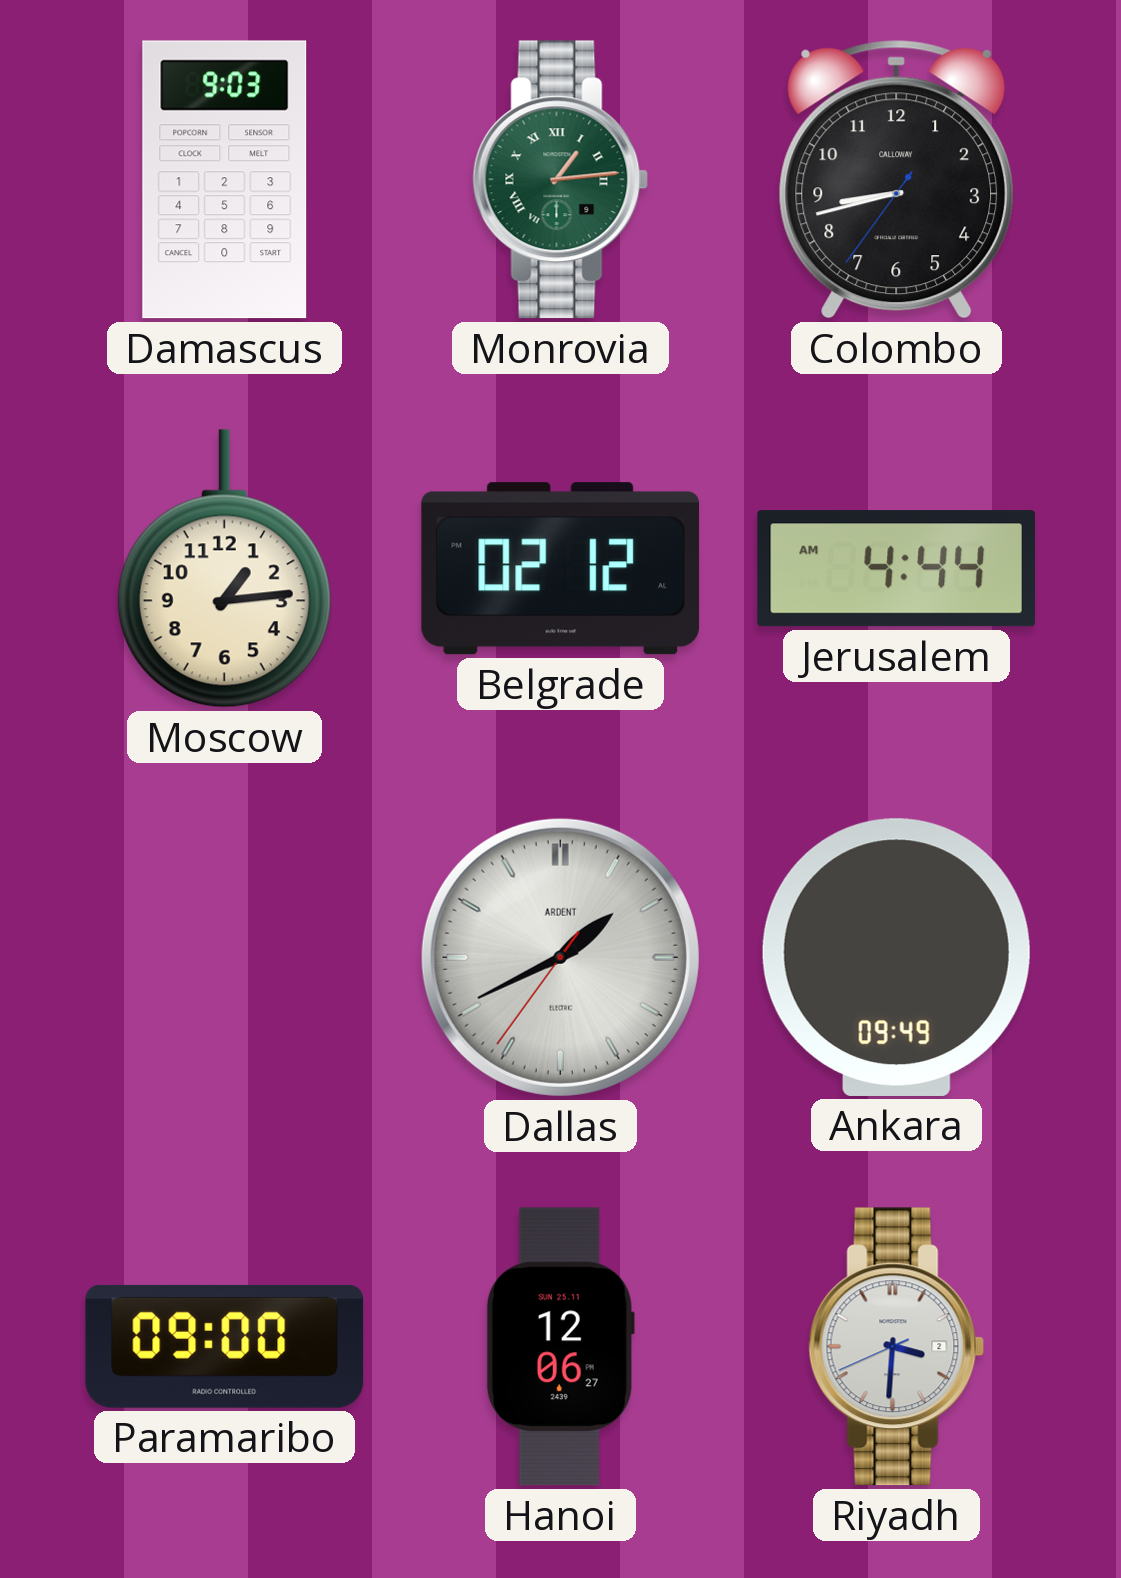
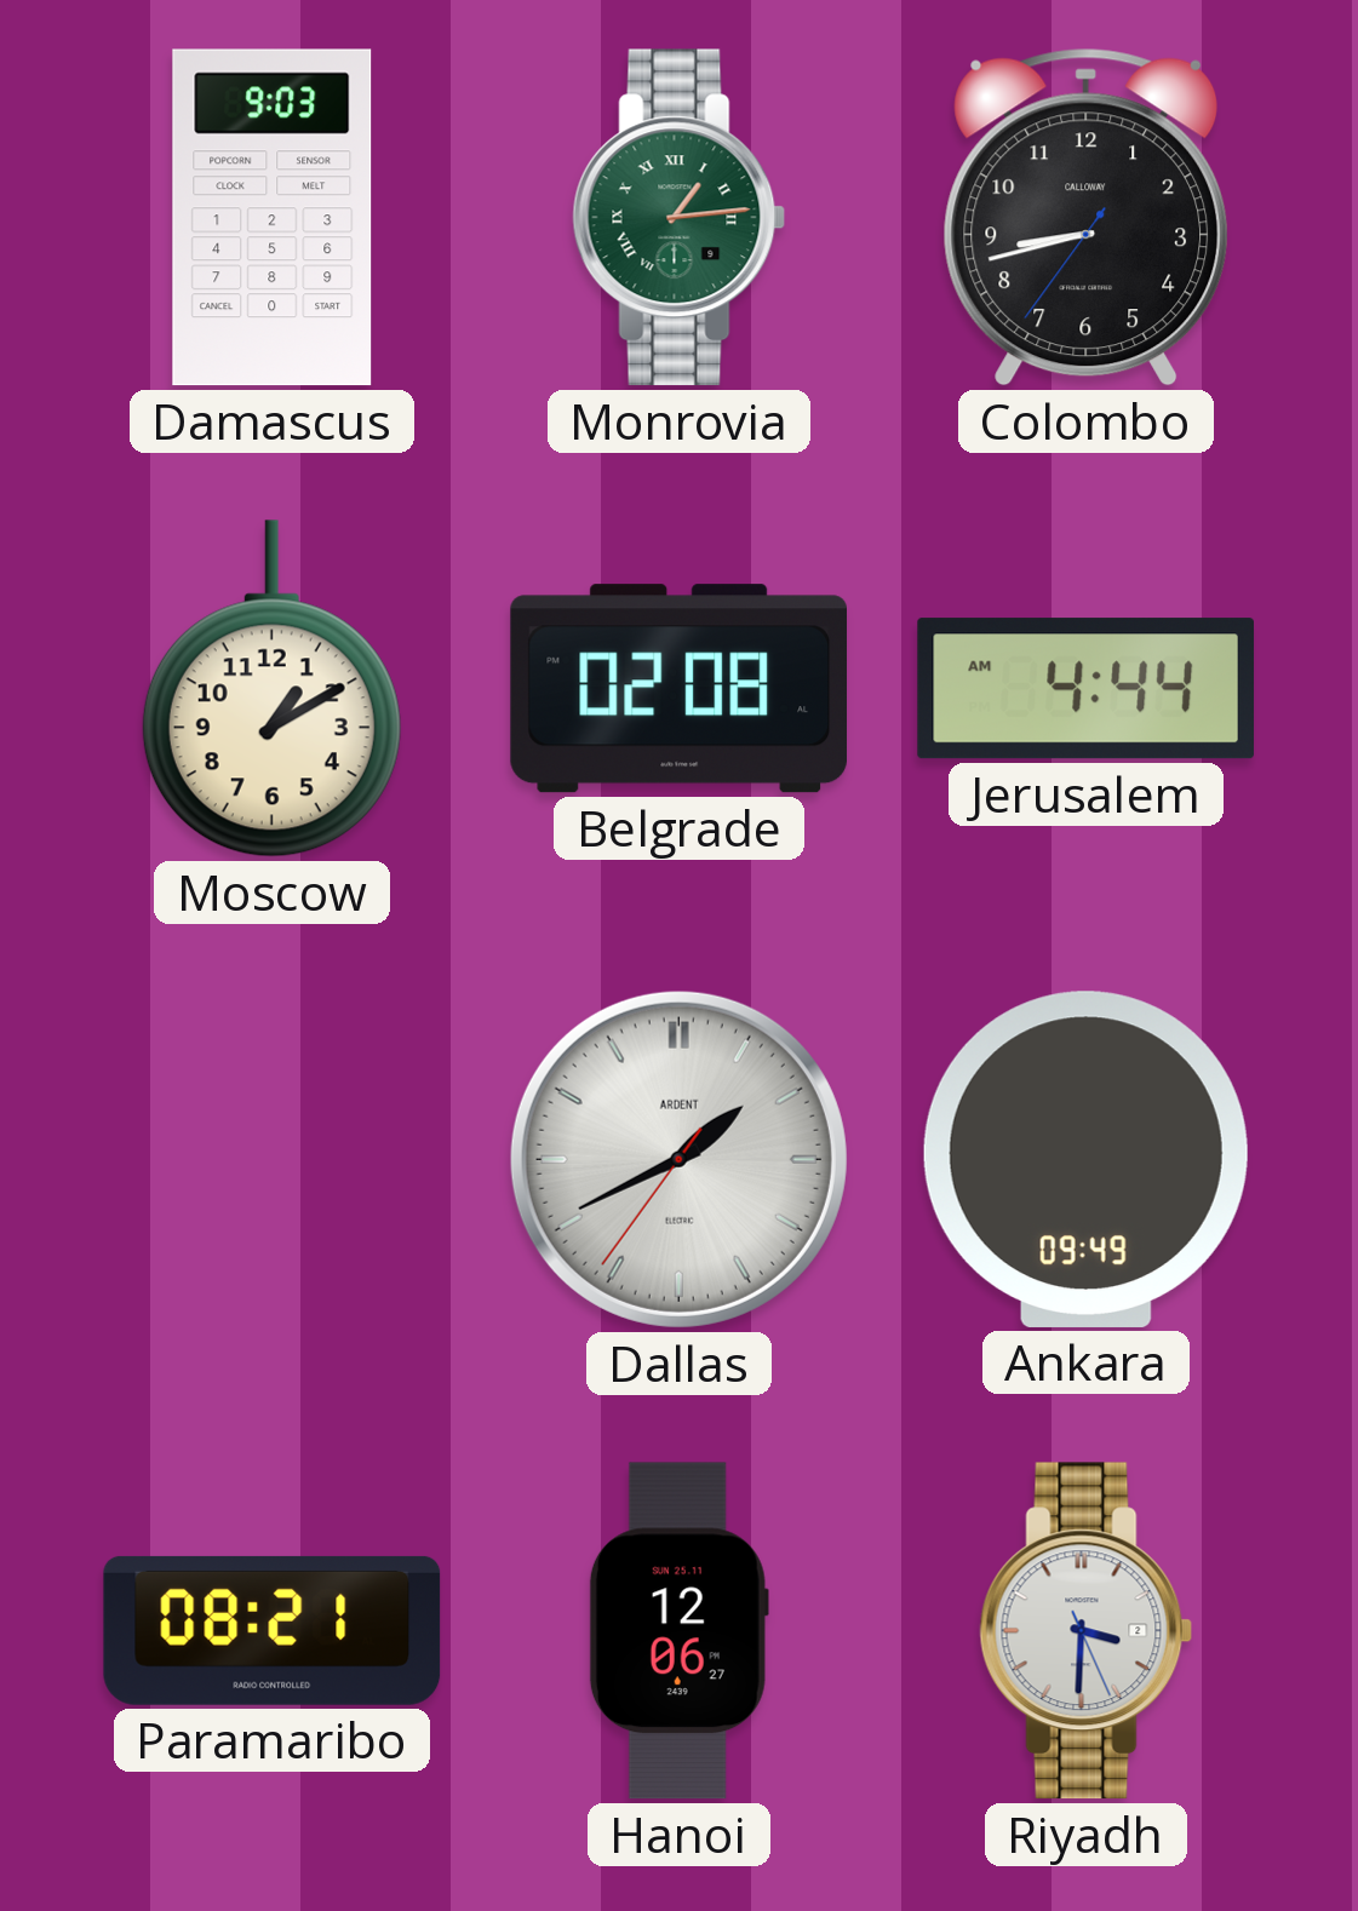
Moscow: 1:14 -> 1:10
Belgrade: 02:12 -> 02:08
Paramaribo: 09:00 -> 08:21
Riyadh: 3:30:41 -> 3:30:26
